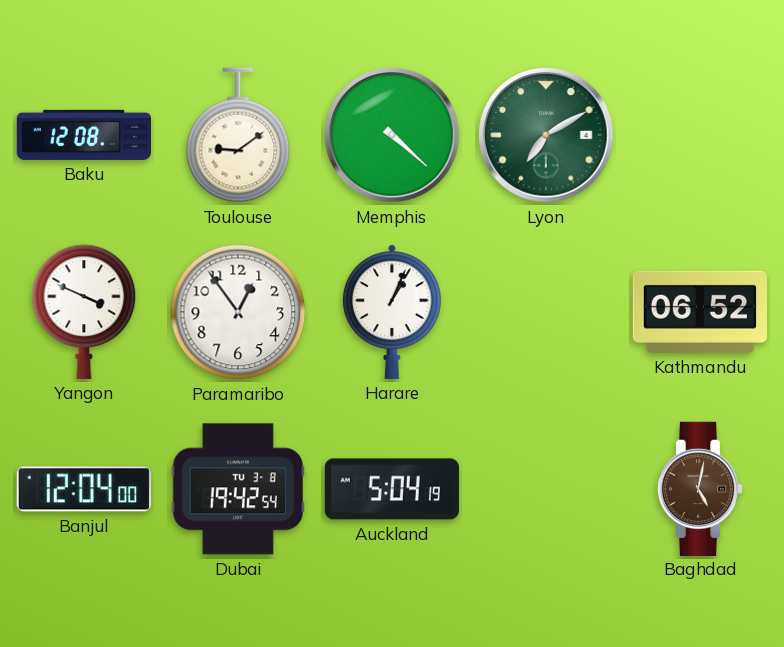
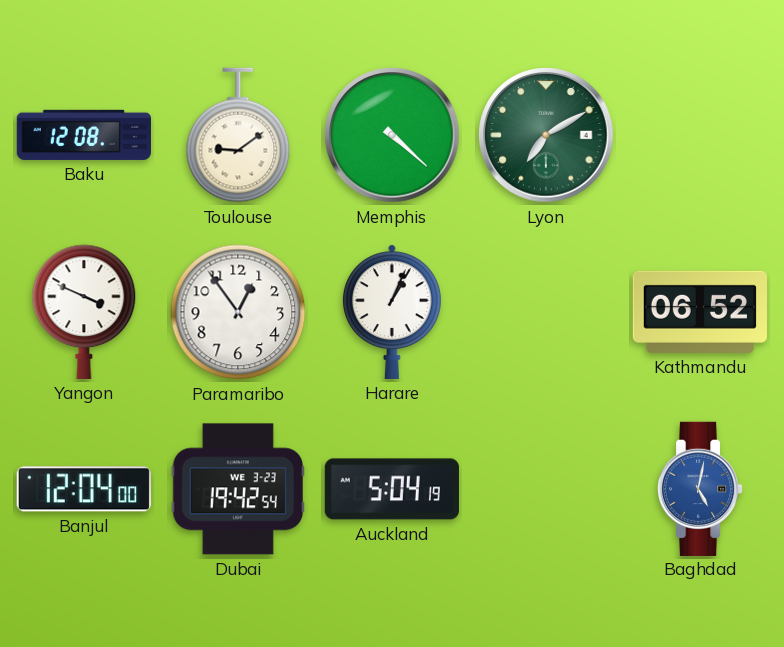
Dubai date: TU 3-8 -> WE 3-23
Baghdad dial: brown -> blue
